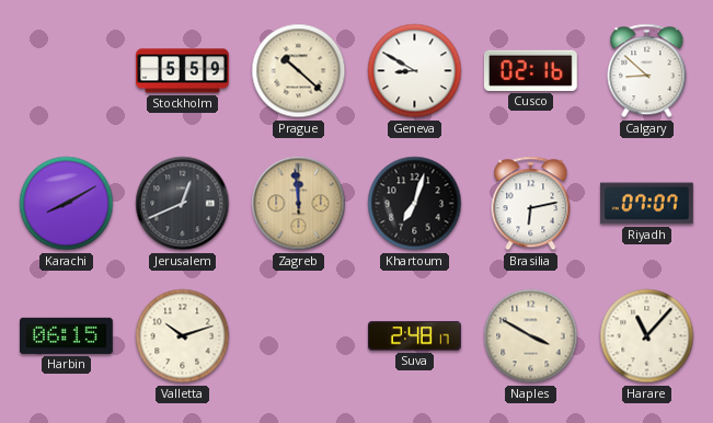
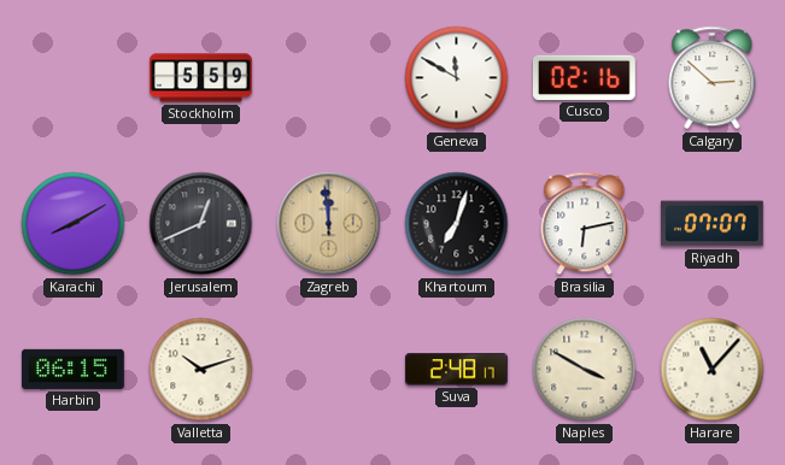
Prague: 10:22 -> none
Geneva: 8:50 -> 11:50
Calgary: 8:52 -> 2:52
